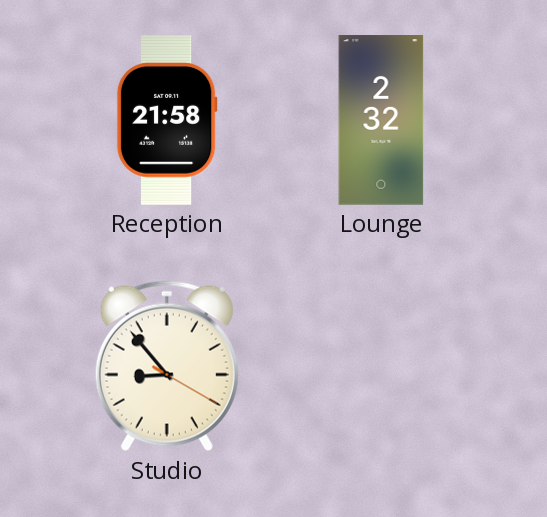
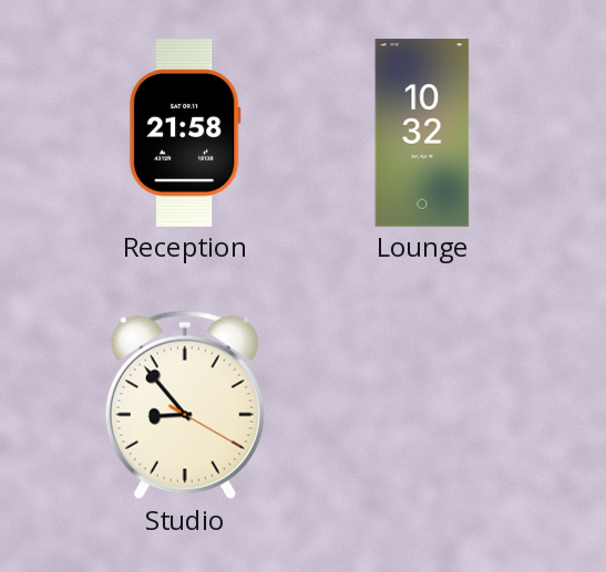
Lounge: 2:32 -> 10:32
